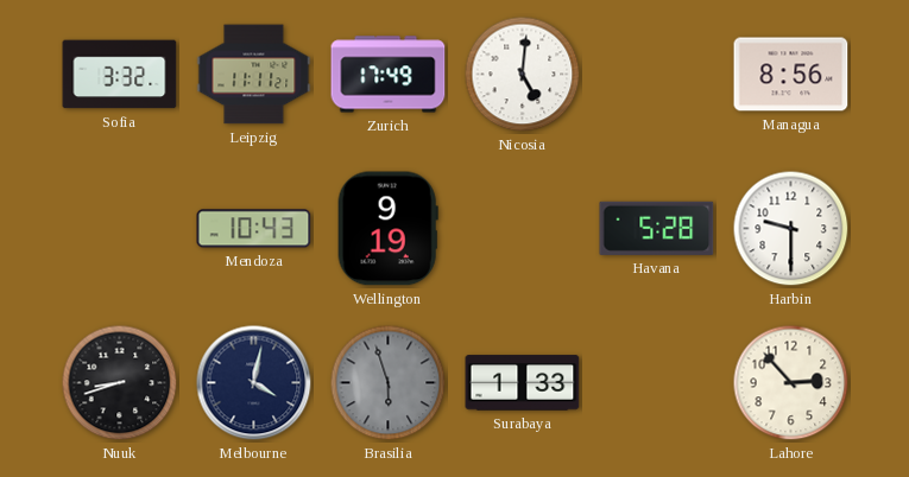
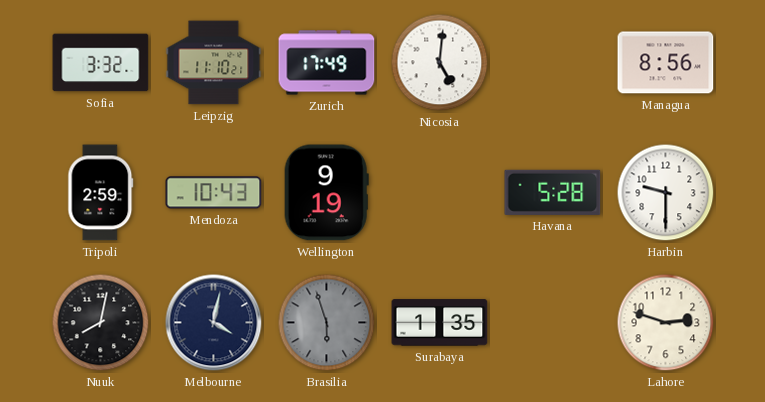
Leipzig: 11:11 -> 11:10
Tripoli: none -> 2:59
Nuuk: 8:42 -> 8:02
Surabaya: 1:33 -> 1:35
Lahore: 2:53 -> 2:48
